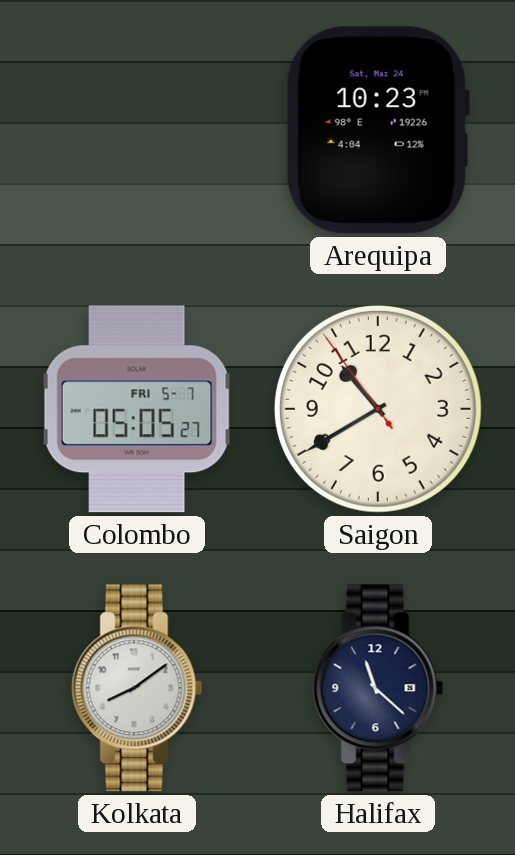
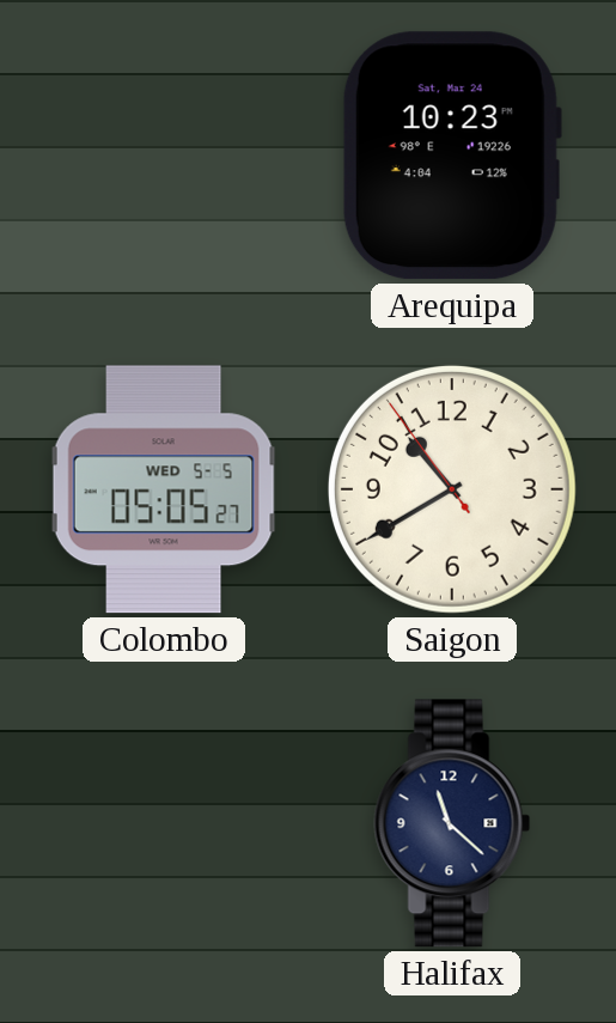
Colombo date: FRI 5-7 -> WED 5-5
Kolkata: 8:09 -> none
